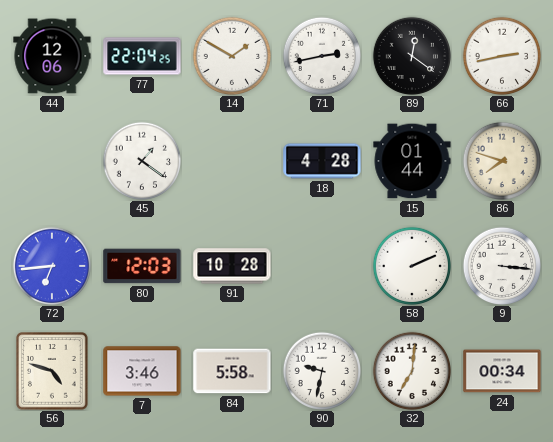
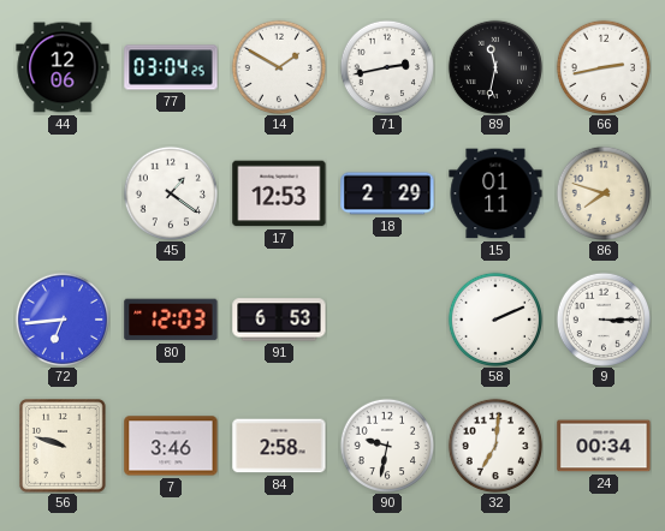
77: 22:04 -> 03:04
89: 12:21 -> 11:32
17: none -> 12:53
18: 4:28 -> 2:29
15: 01:44 -> 01:11
91: 10:28 -> 6:53
9: 3:16 -> 3:15
56: 4:48 -> 9:48
84: 5:58 -> 2:58
